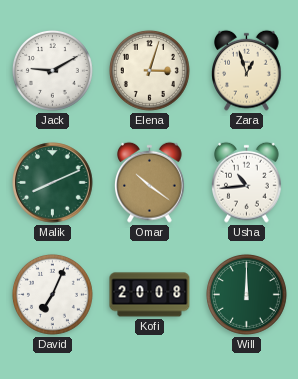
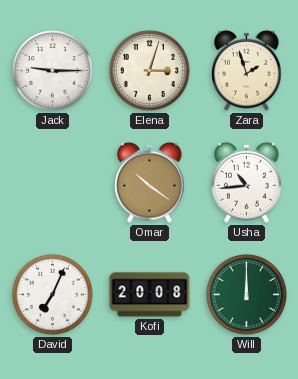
Jack: 9:10 -> 9:15
Zara: 12:57 -> 1:57
Malik: 8:11 -> none
